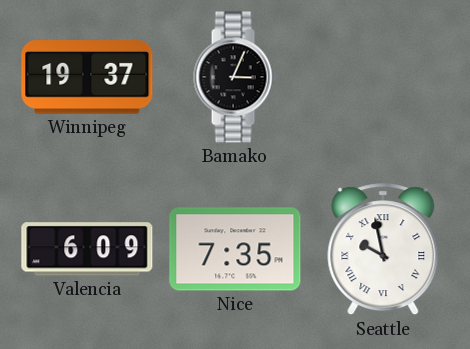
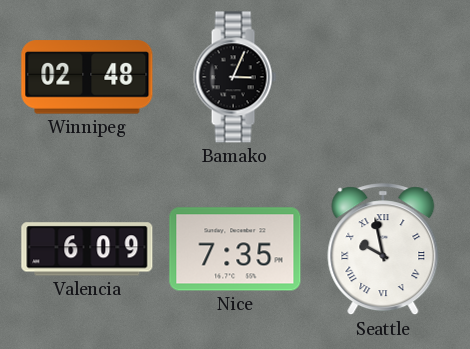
Winnipeg: 19:37 -> 02:48
